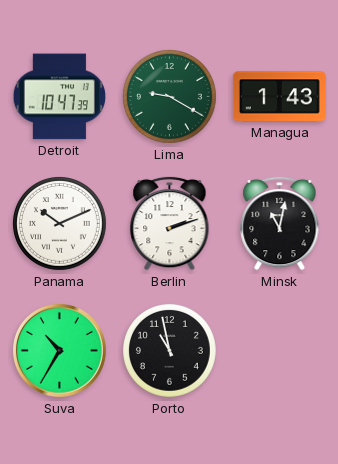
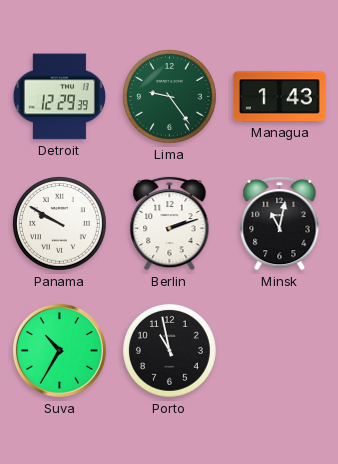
Detroit: 10:47 -> 12:29
Lima: 9:20 -> 9:24
Panama: 10:11 -> 9:50
